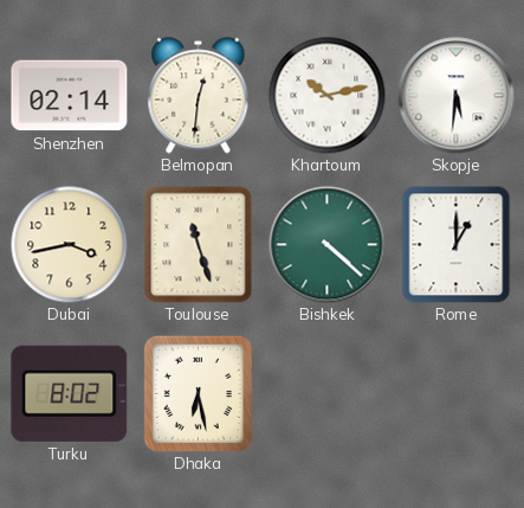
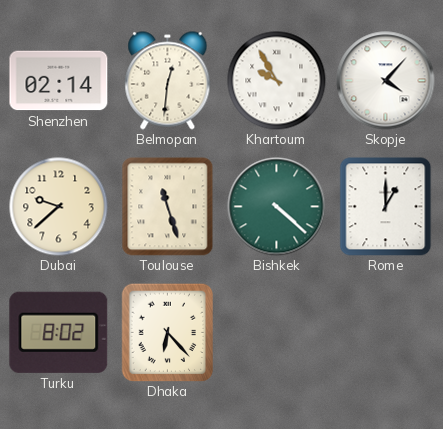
Khartoum: 10:13 -> 9:55
Skopje: 5:31 -> 4:07
Dubai: 3:43 -> 9:38
Dhaka: 6:28 -> 6:23
